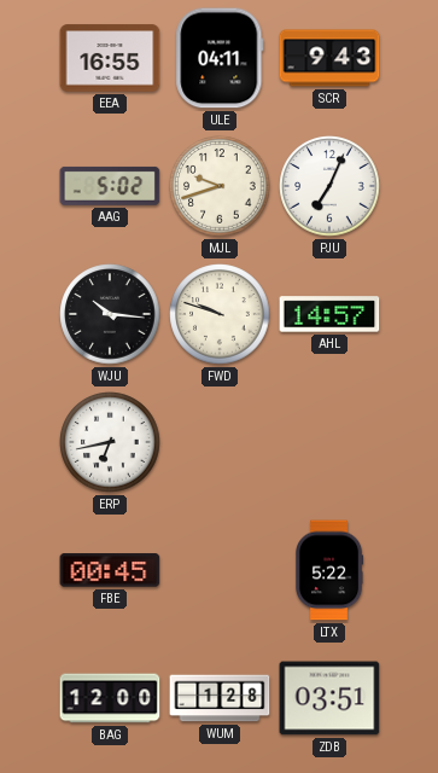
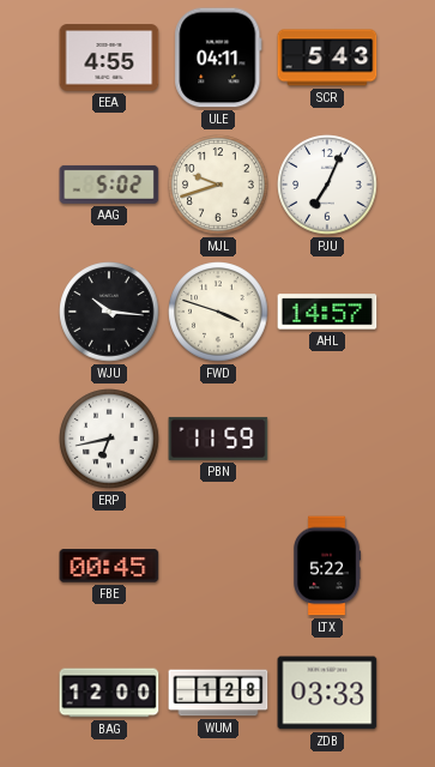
EEA: 16:55 -> 4:55
SCR: 9:43 -> 5:43
FWD: 9:48 -> 3:48
PBN: none -> 11:59
ZDB: 03:51 -> 03:33
